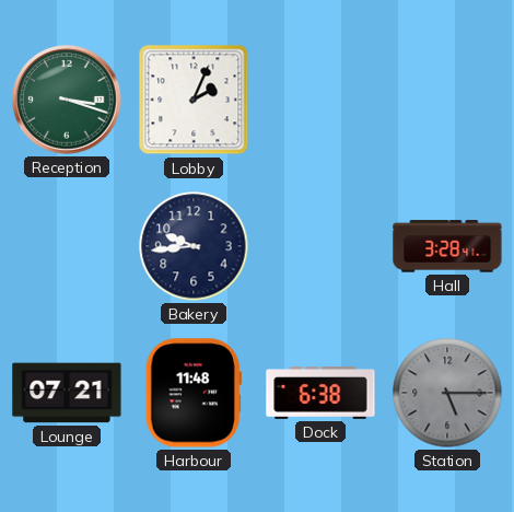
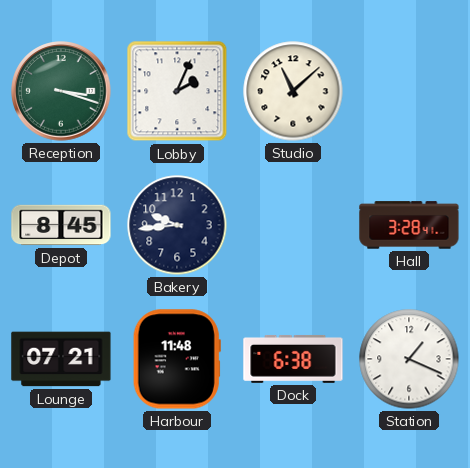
Studio: none -> 11:08
Depot: none -> 8:45
Station: 5:15 -> 1:19
Station dial: grey -> white
